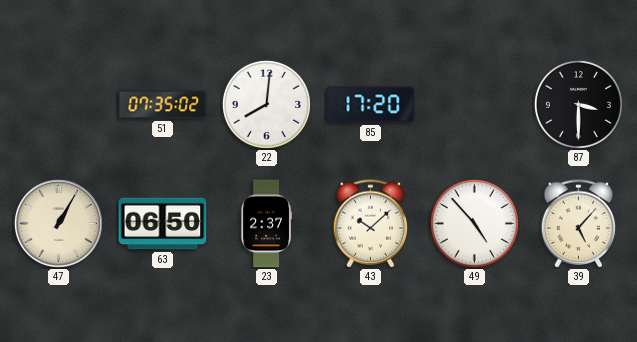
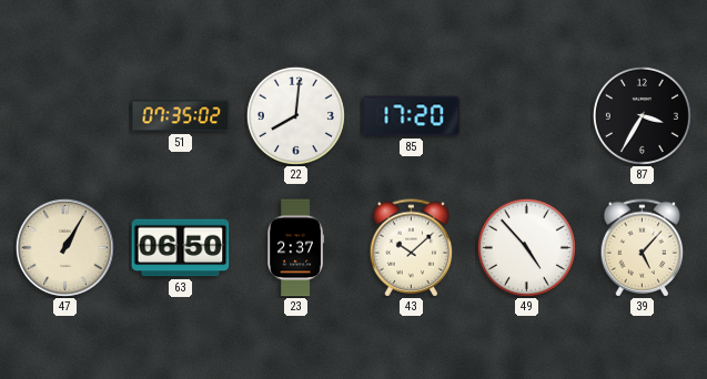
87: 3:30 -> 3:35
